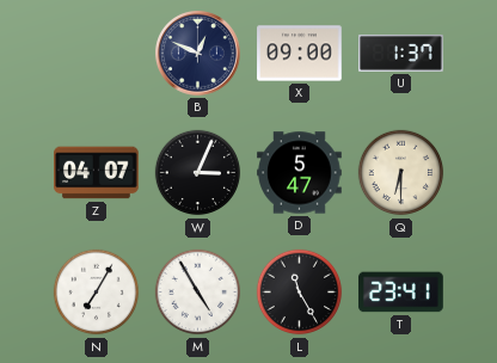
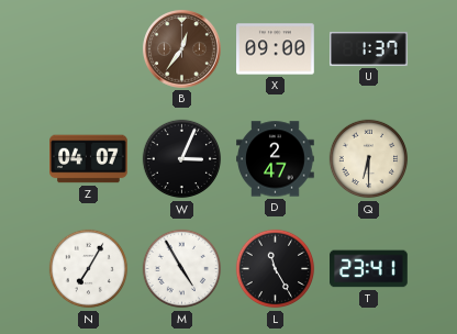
B: 12:49 -> 12:36
B dial: navy -> brown
D: 5:47 -> 2:47
